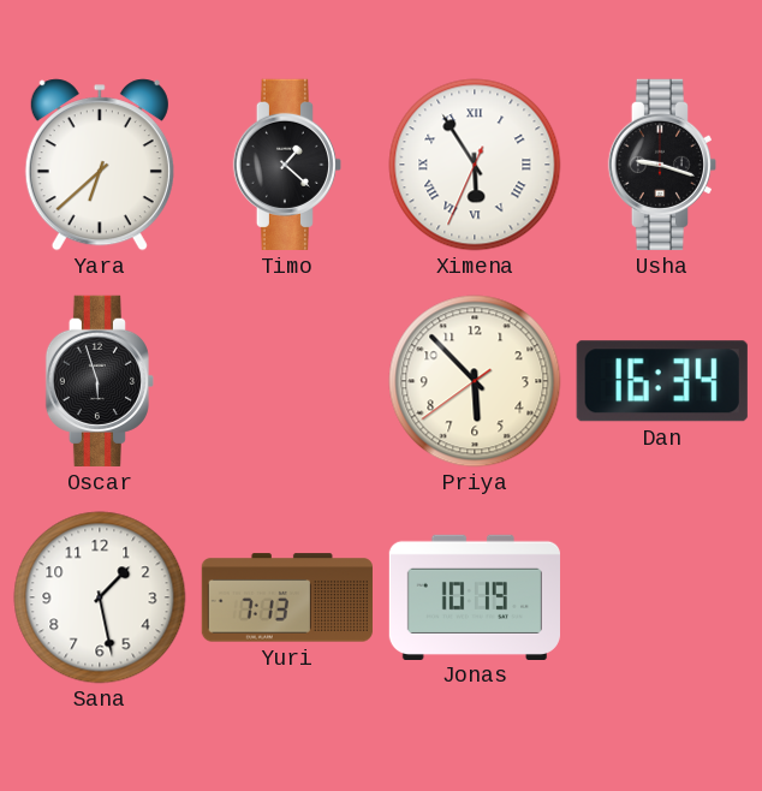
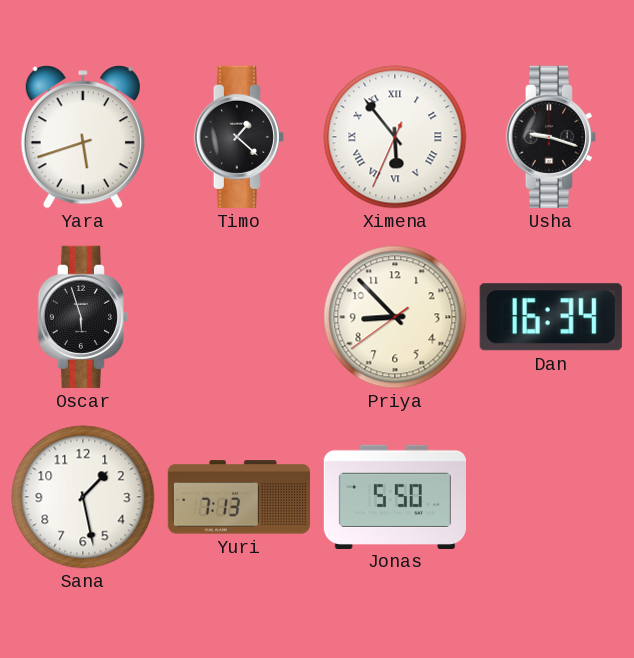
Yara: 6:38 -> 5:42
Ximena: 5:54 -> 5:53
Priya: 5:52 -> 8:52
Jonas: 10:19 -> 5:50
